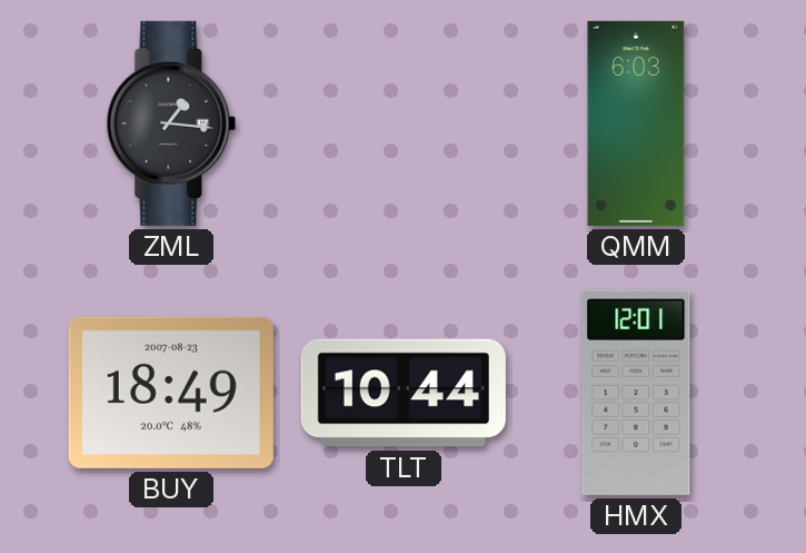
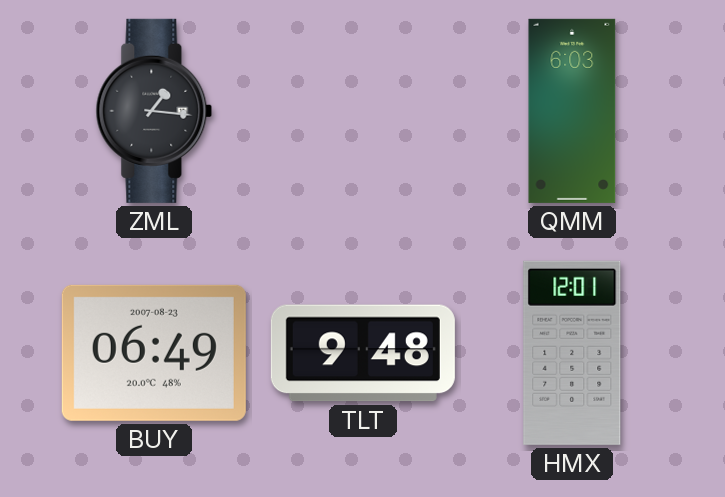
BUY: 18:49 -> 06:49
TLT: 10:44 -> 9:48
